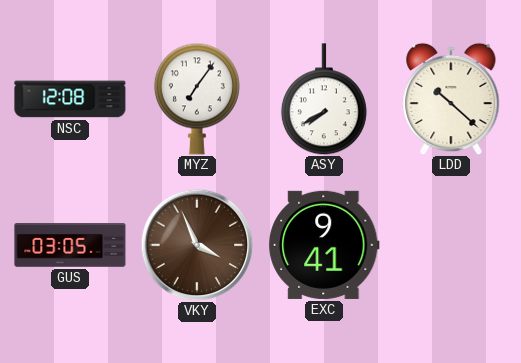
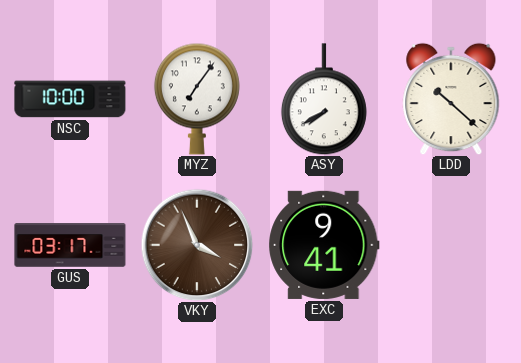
NSC: 12:08 -> 10:00
GUS: 03:05 -> 03:17
